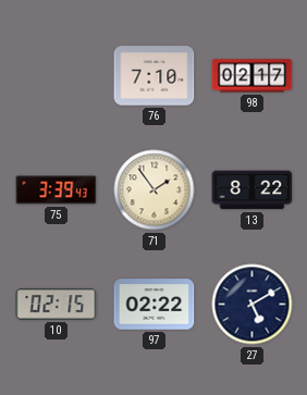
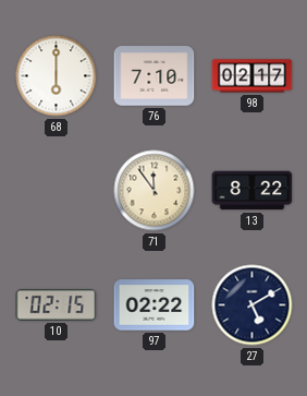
68: none -> 6:00
75: 3:39 -> none
71: 1:54 -> 11:54
